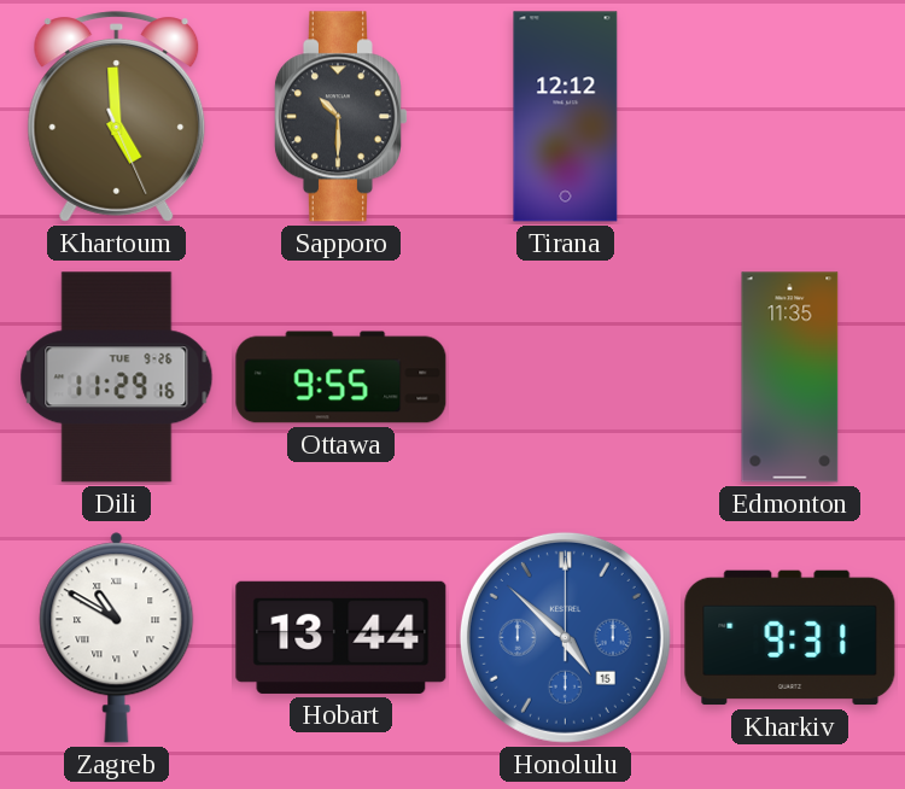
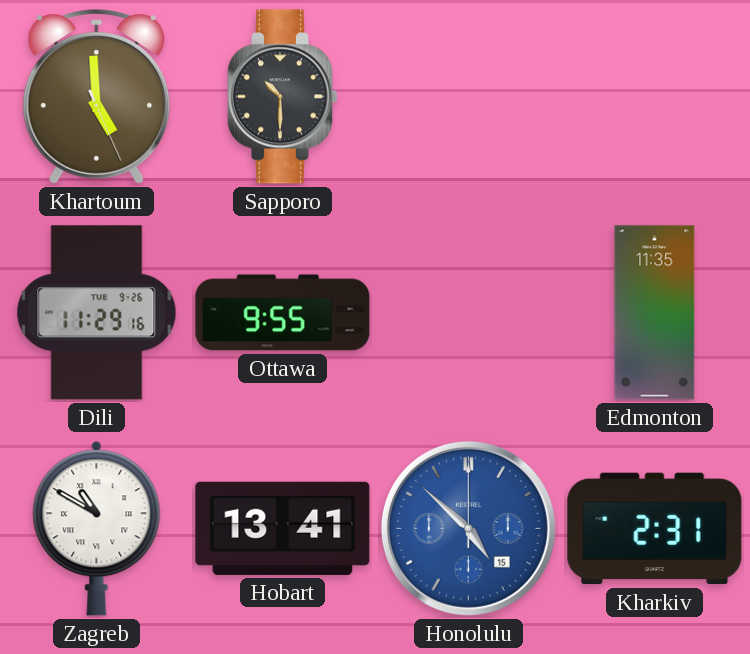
Tirana: 12:12 -> none
Hobart: 13:44 -> 13:41
Kharkiv: 9:31 -> 2:31
